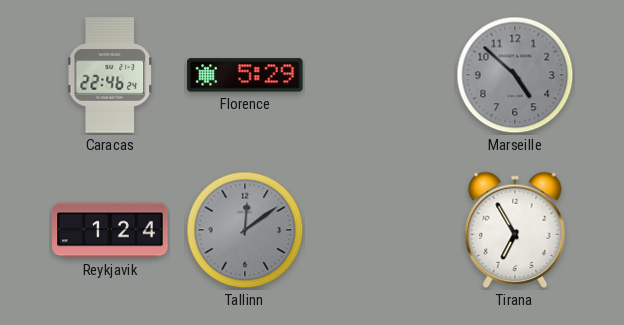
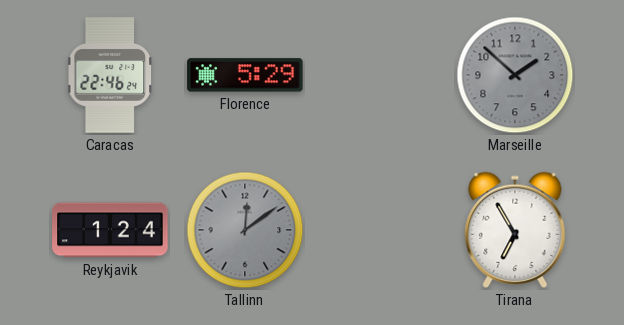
Marseille: 4:52 -> 1:52
